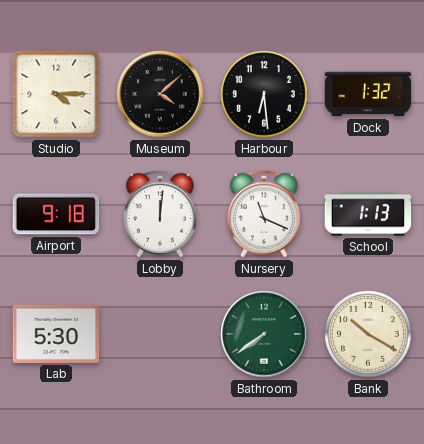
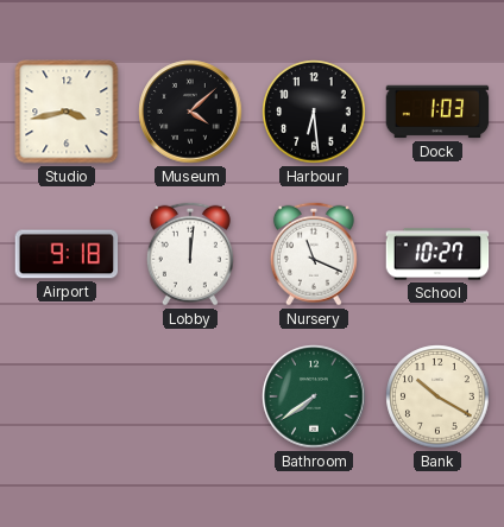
Studio: 4:15 -> 3:43
Dock: 1:32 -> 1:03
School: 1:13 -> 10:27
Lab: 5:30 -> none
